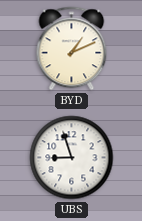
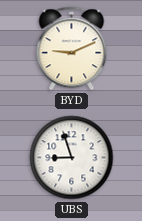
BYD: 1:11 -> 9:11
